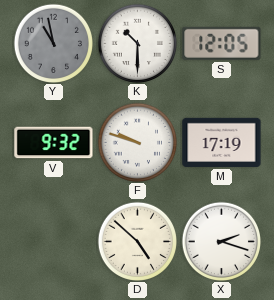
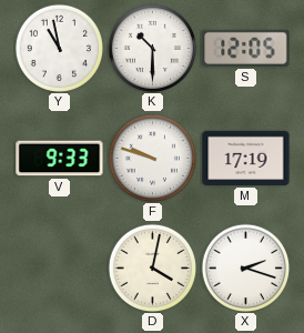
Y dial: grey -> white
V: 9:32 -> 9:33
D: 4:52 -> 4:02
